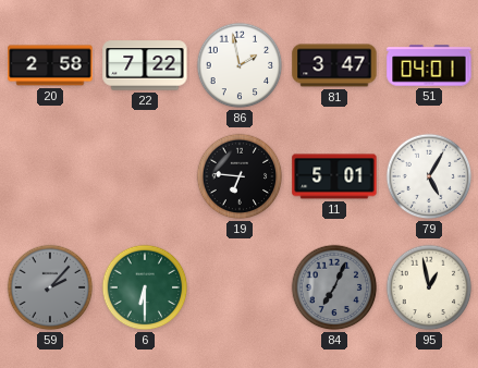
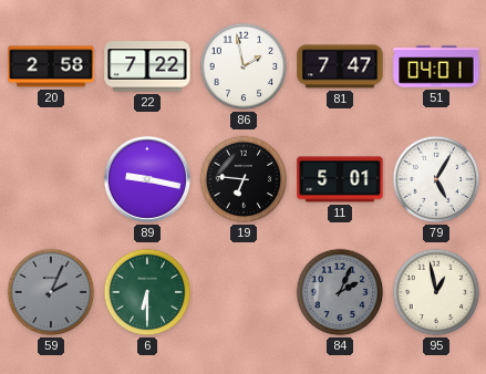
81: 3:47 -> 7:47
89: none -> 9:17
59: 2:07 -> 2:04
84: 7:04 -> 2:04
